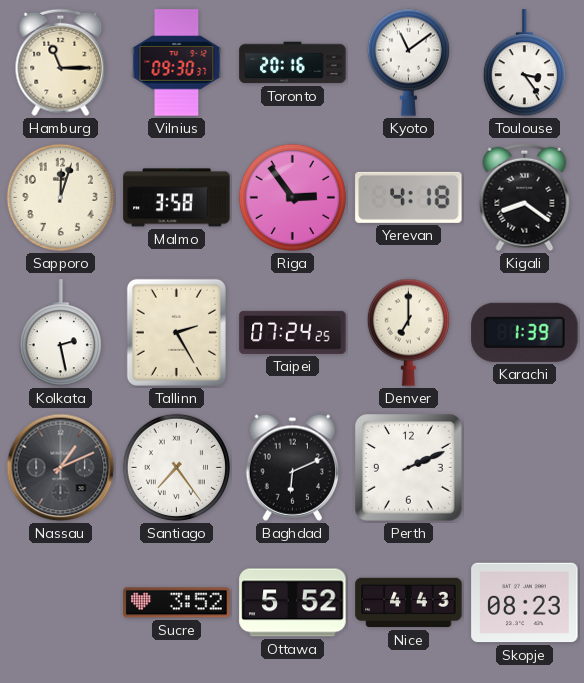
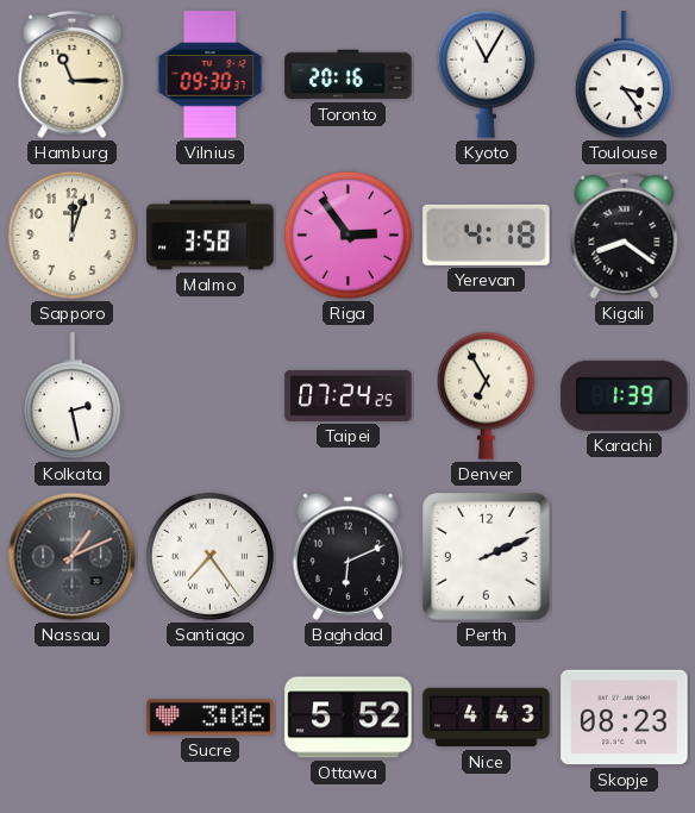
Kyoto: 11:09 -> 11:05
Tallinn: 2:25 -> none
Denver: 7:00 -> 6:55
Sucre: 3:52 -> 3:06
